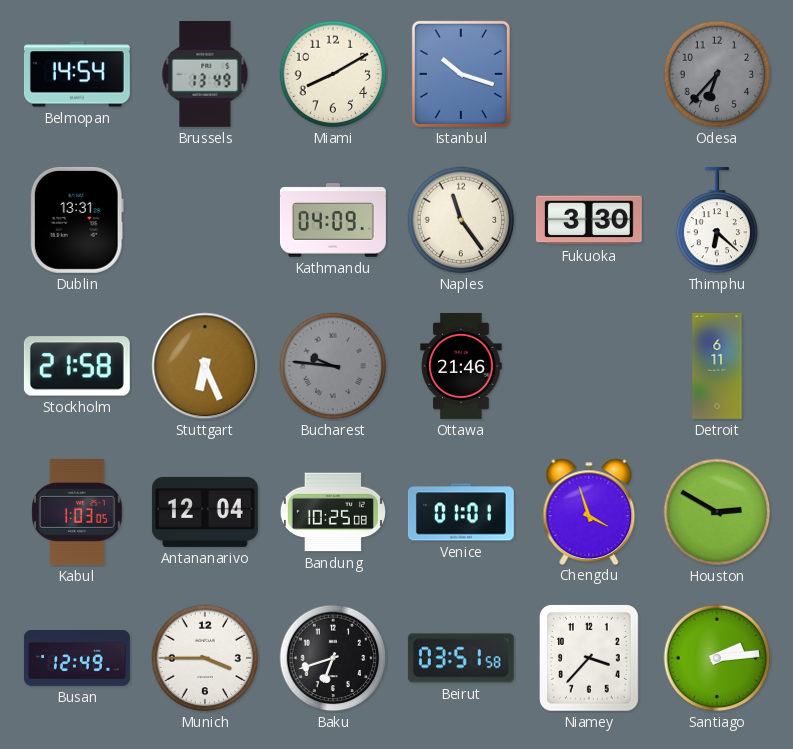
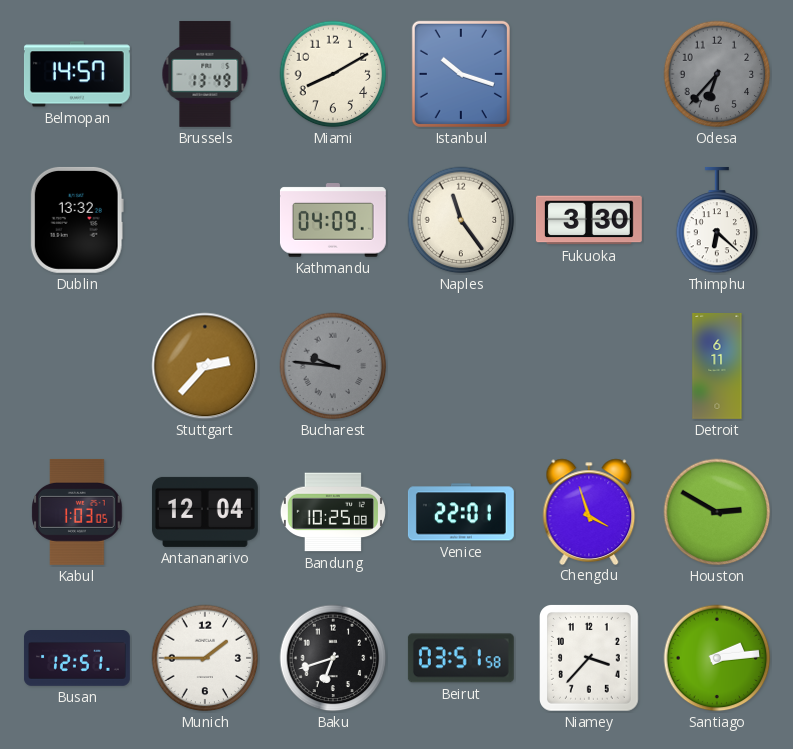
Belmopan: 14:54 -> 14:57
Dublin: 13:31 -> 13:32
Stockholm: 21:58 -> none
Stuttgart: 6:26 -> 2:37
Ottawa: 21:46 -> none
Venice: 01:01 -> 22:01
Busan: 12:49 -> 12:51
Munich: 3:45 -> 1:45
